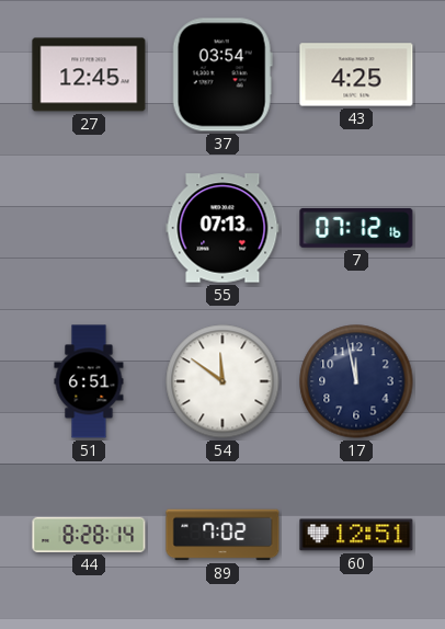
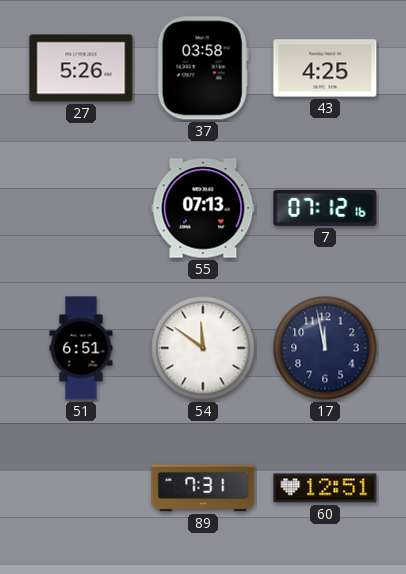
27: 12:45 -> 5:26
37: 03:54 -> 03:58
44: 8:28 -> none
89: 7:02 -> 7:31
